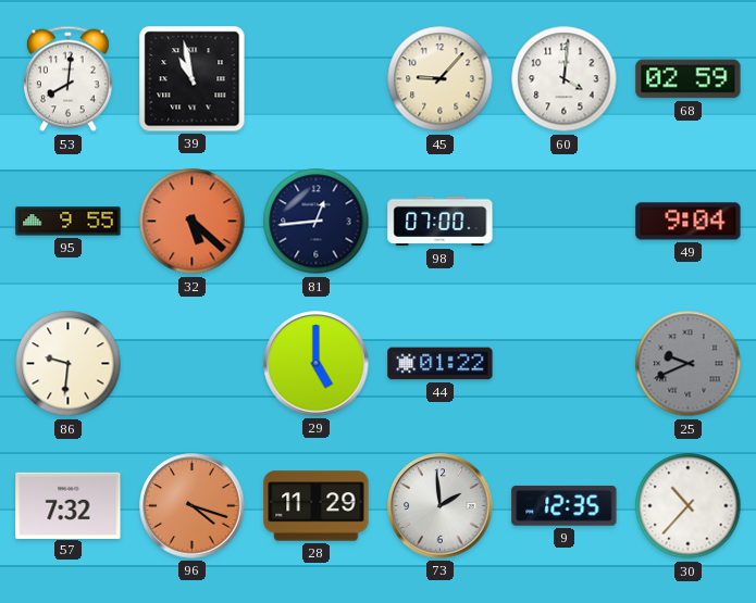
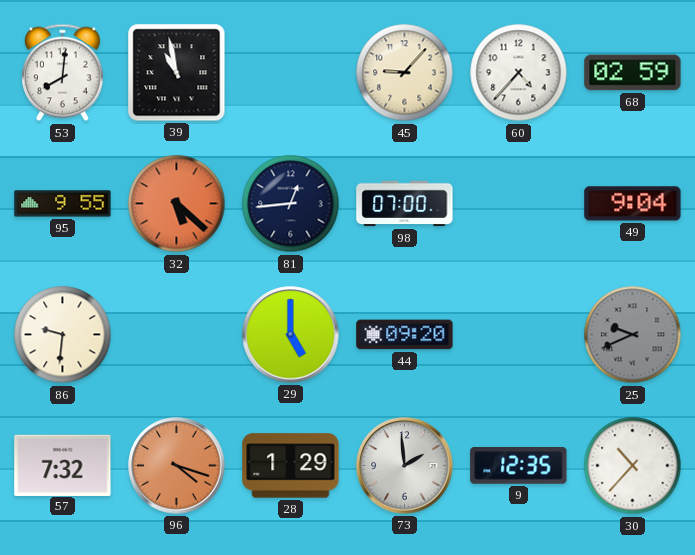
60: 4:01 -> 4:37
44: 01:22 -> 09:20
28: 11:29 -> 1:29
